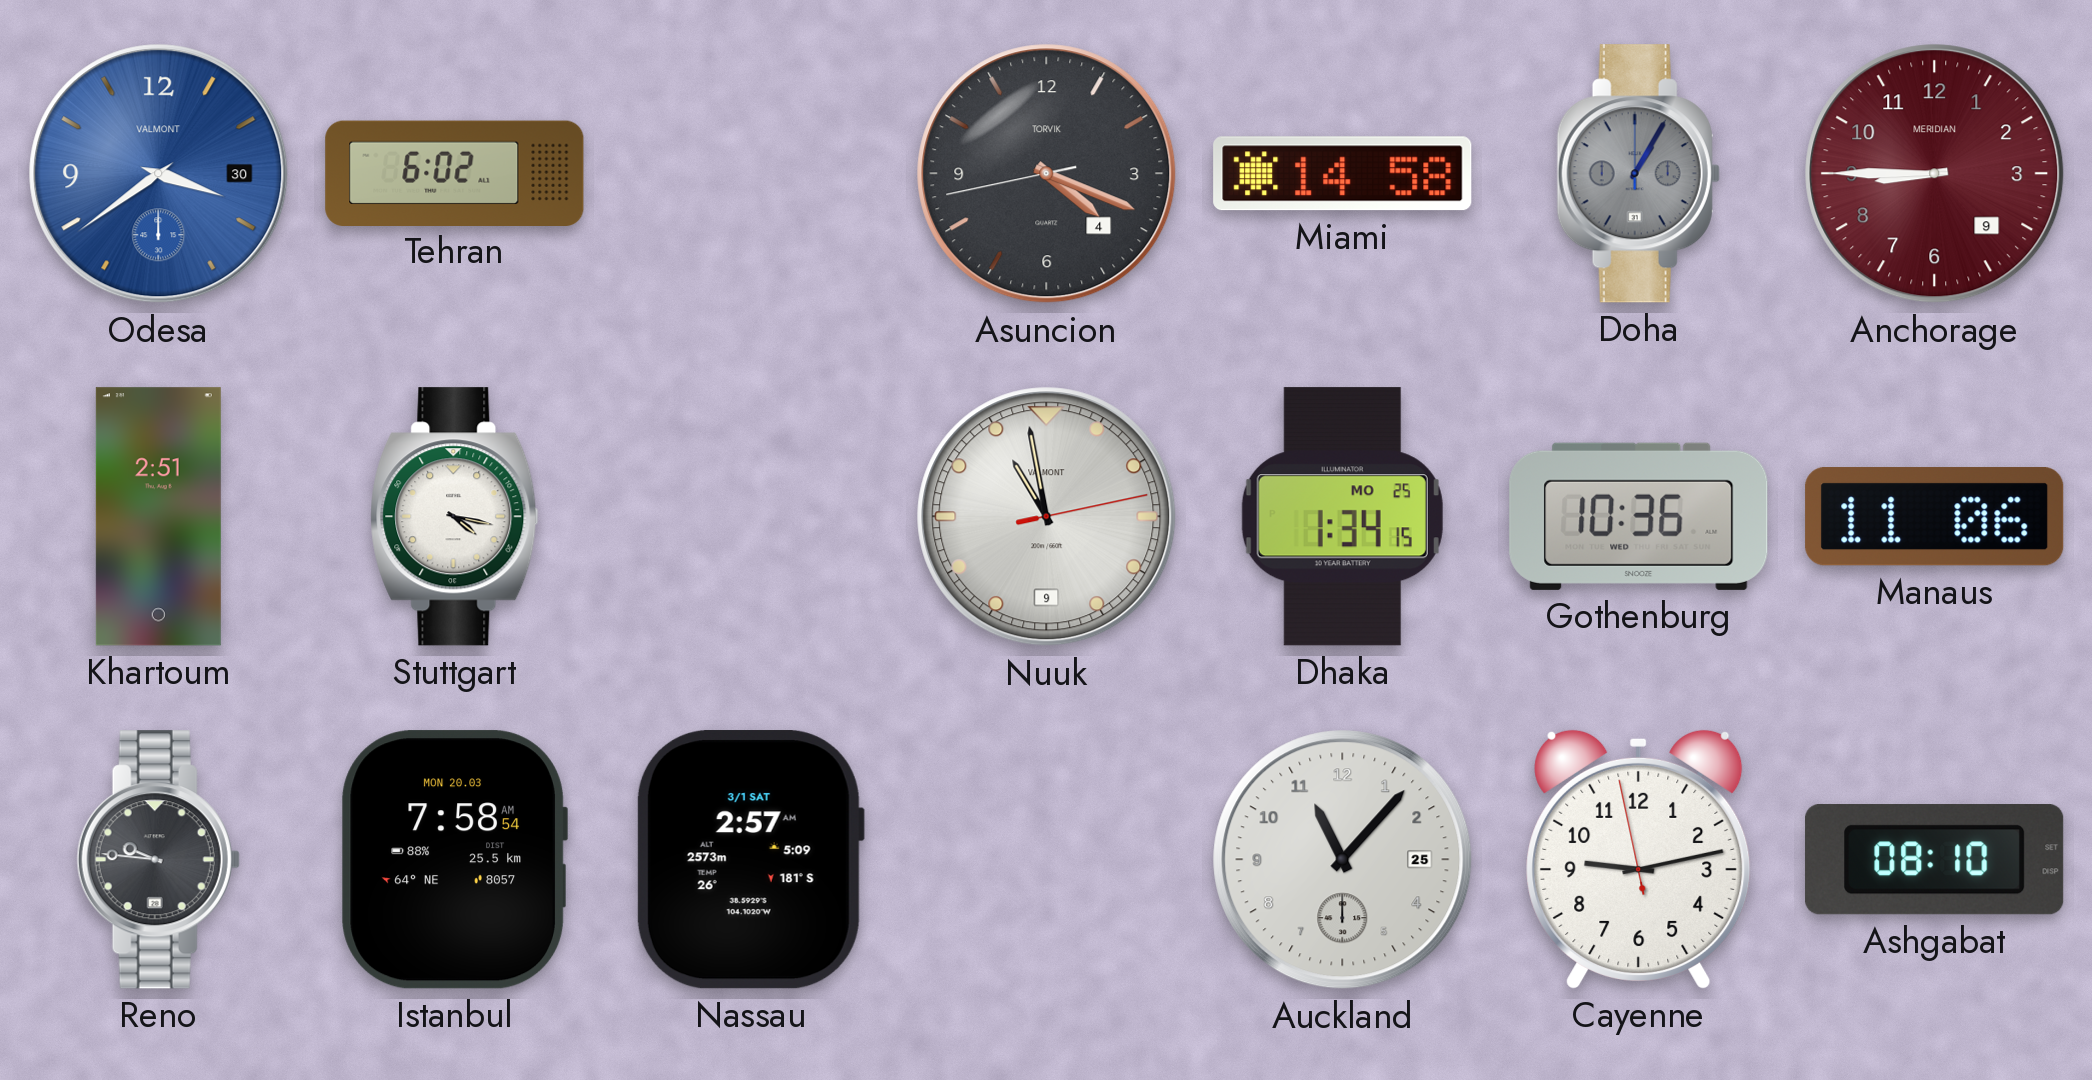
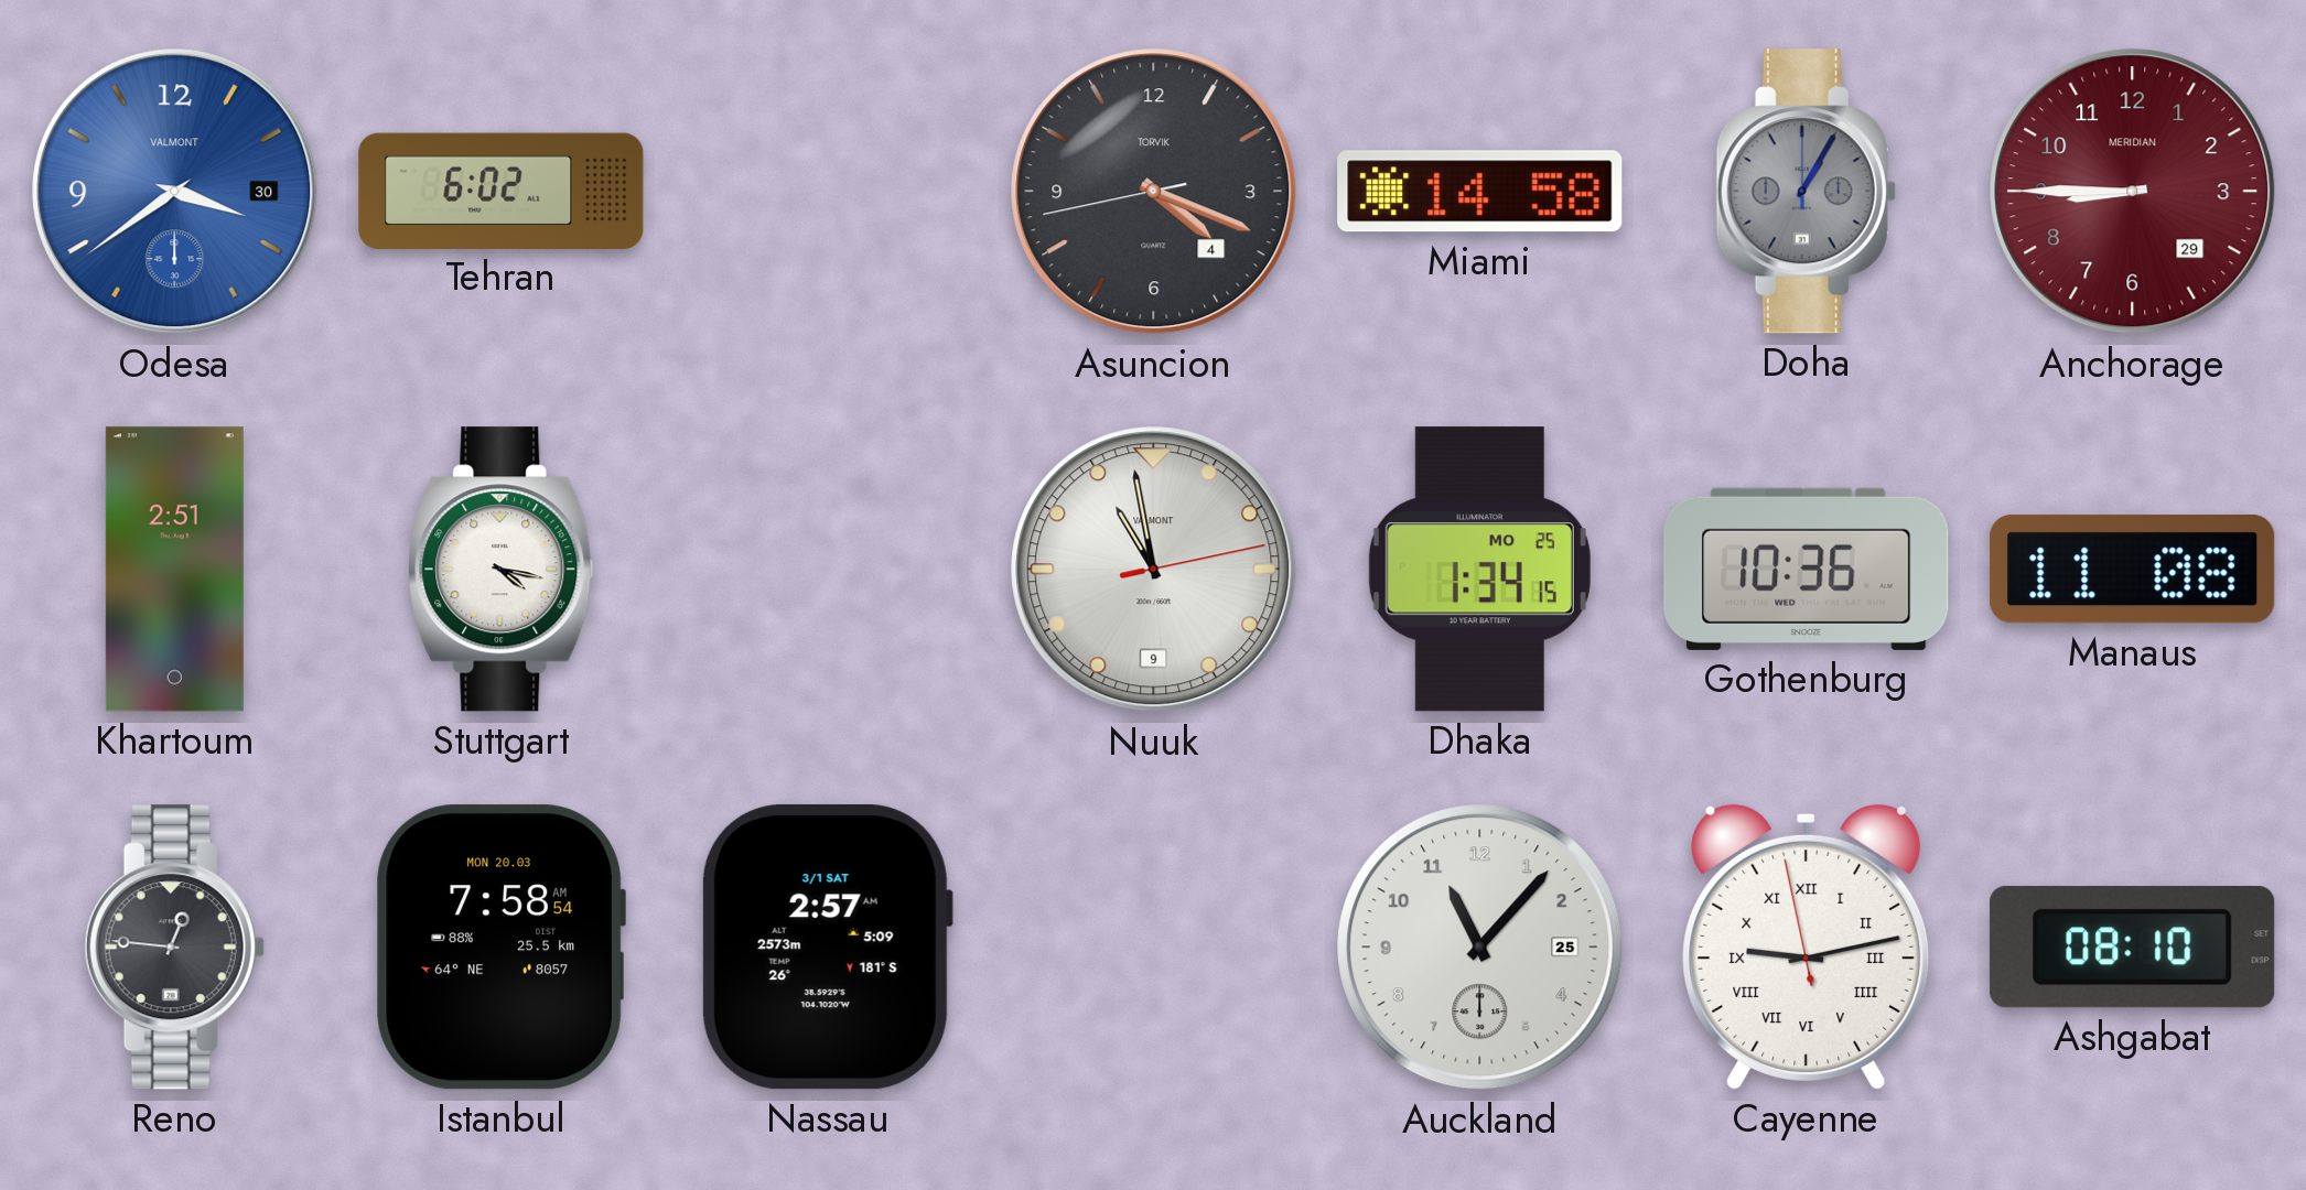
Anchorage date: 9 -> 29
Manaus: 11:06 -> 11:08
Reno: 9:46 -> 12:46
Cayenne numerals: Arabic -> Roman
